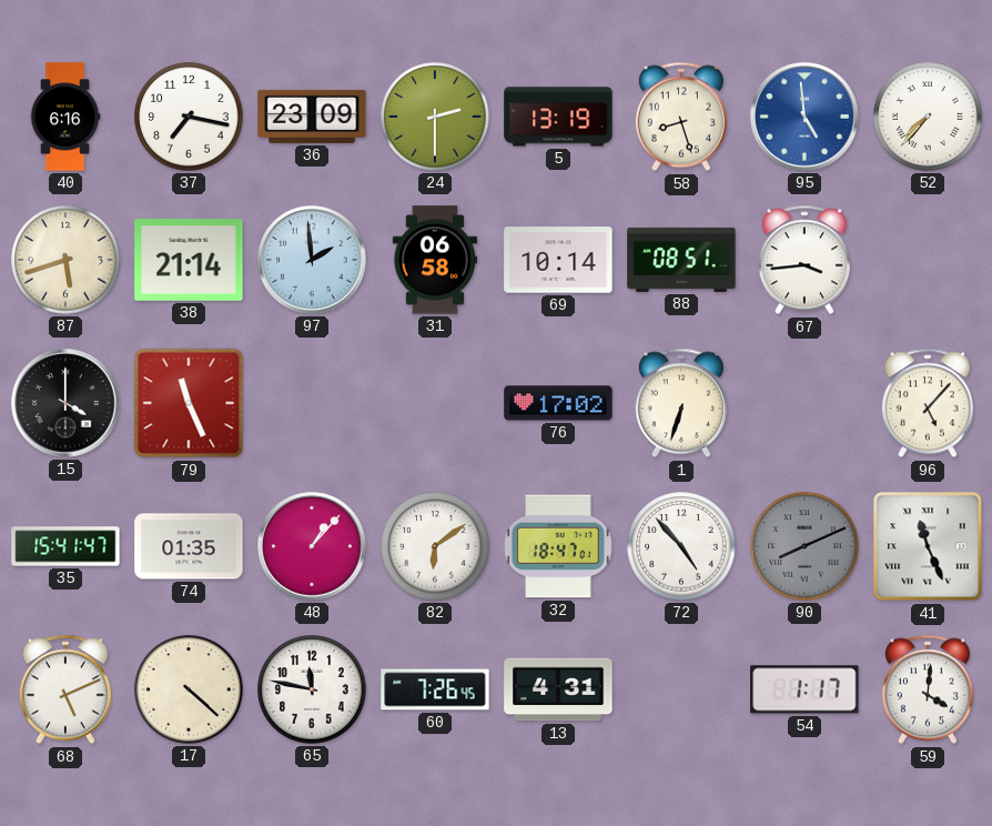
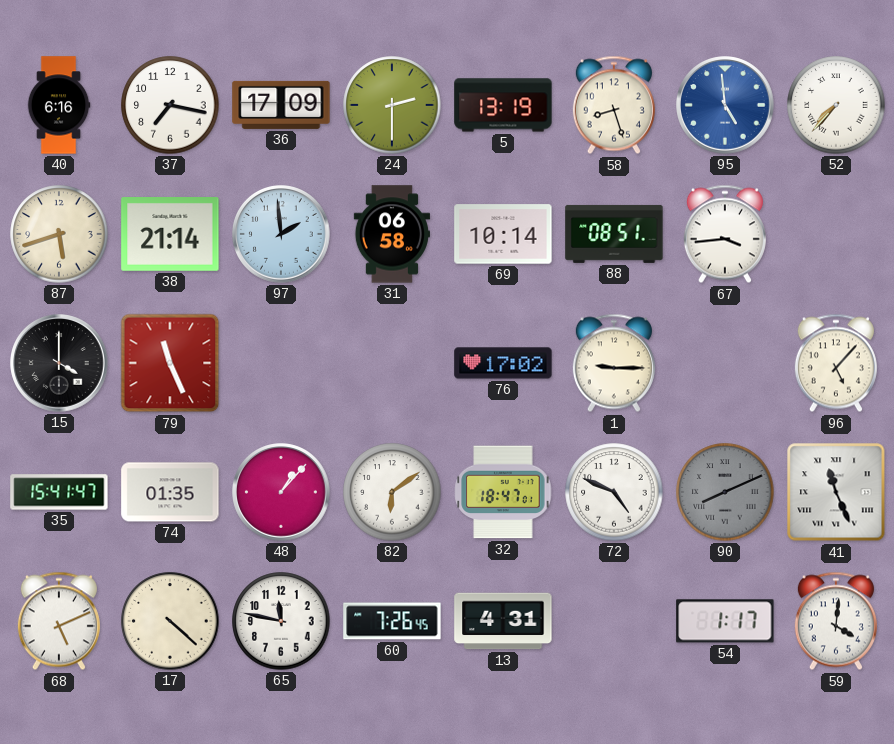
36: 23:09 -> 17:09
1: 6:33 -> 9:15
72: 4:53 -> 4:49
